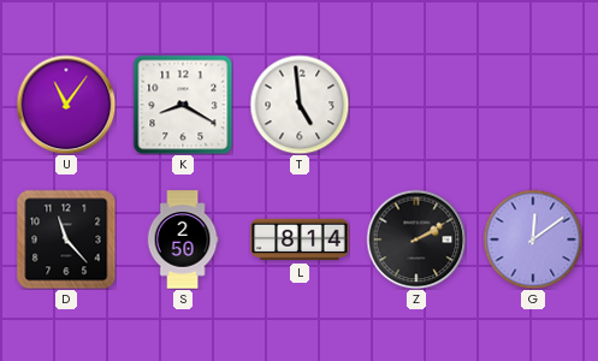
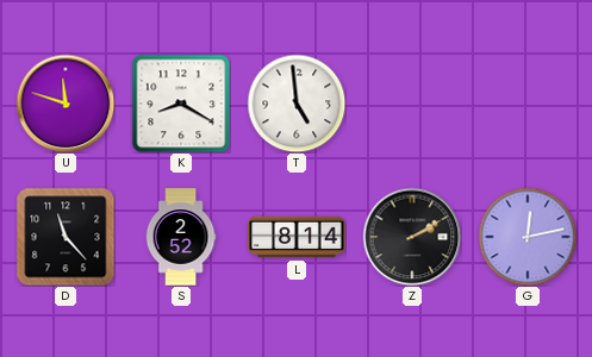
U: 11:06 -> 11:48
S: 2:50 -> 2:52
G: 12:09 -> 12:13
